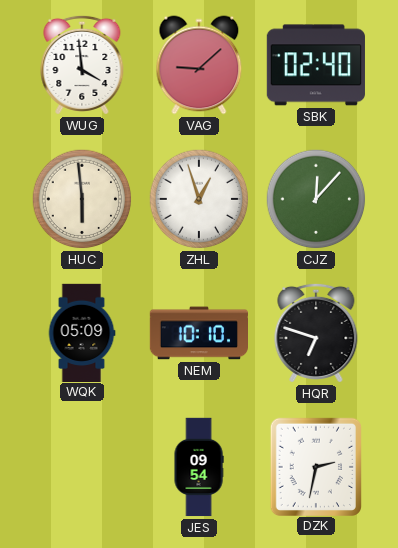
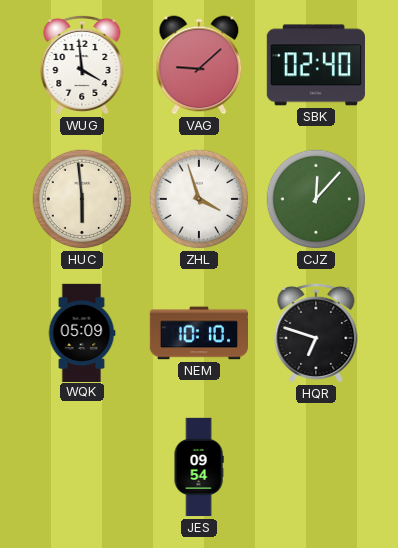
ZHL: 12:57 -> 3:57
DZK: 2:32 -> none
